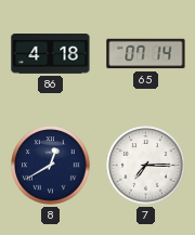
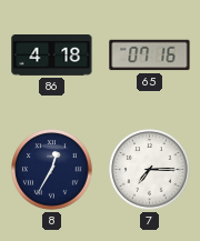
65: 07:14 -> 07:16
8: 12:40 -> 12:35
